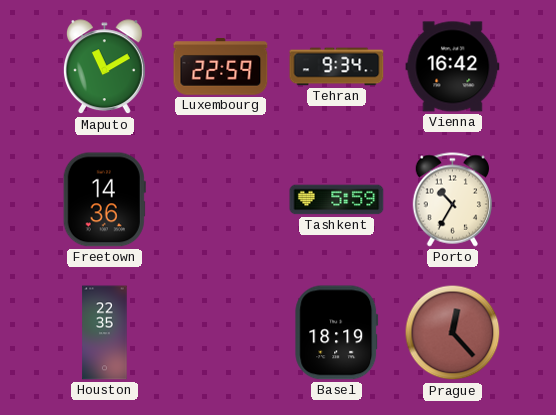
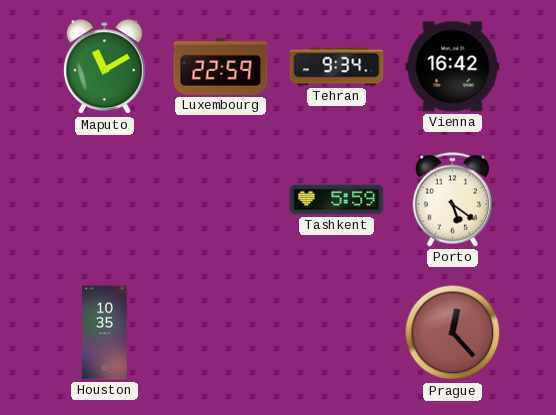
Freetown: 14:36 -> none
Porto: 10:35 -> 5:21
Houston: 22:35 -> 10:35
Basel: 18:19 -> none
